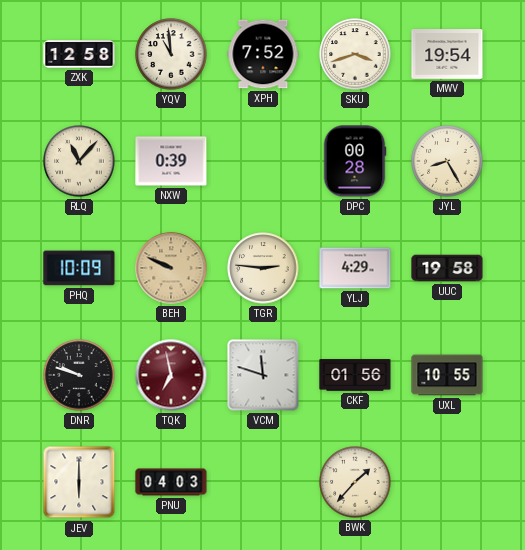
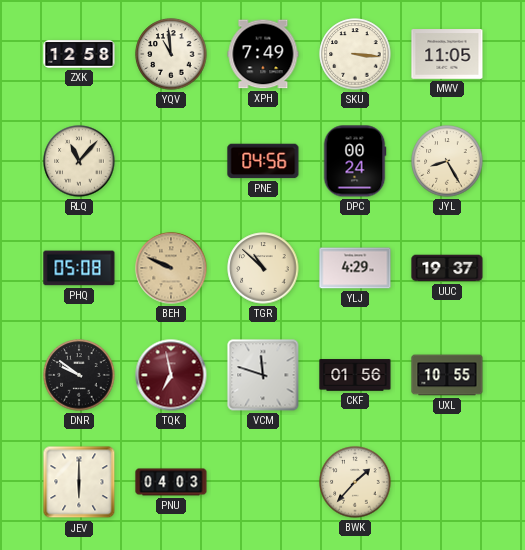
XPH: 7:52 -> 7:49
SKU: 3:42 -> 3:16
MWV: 19:54 -> 11:05
NXW: 0:39 -> none
PNE: none -> 04:56
DPC: 00:28 -> 00:24
PHQ: 10:09 -> 05:08
TGR: 2:46 -> 10:52
UUC: 19:58 -> 19:37
DNR: 9:48 -> 9:51
